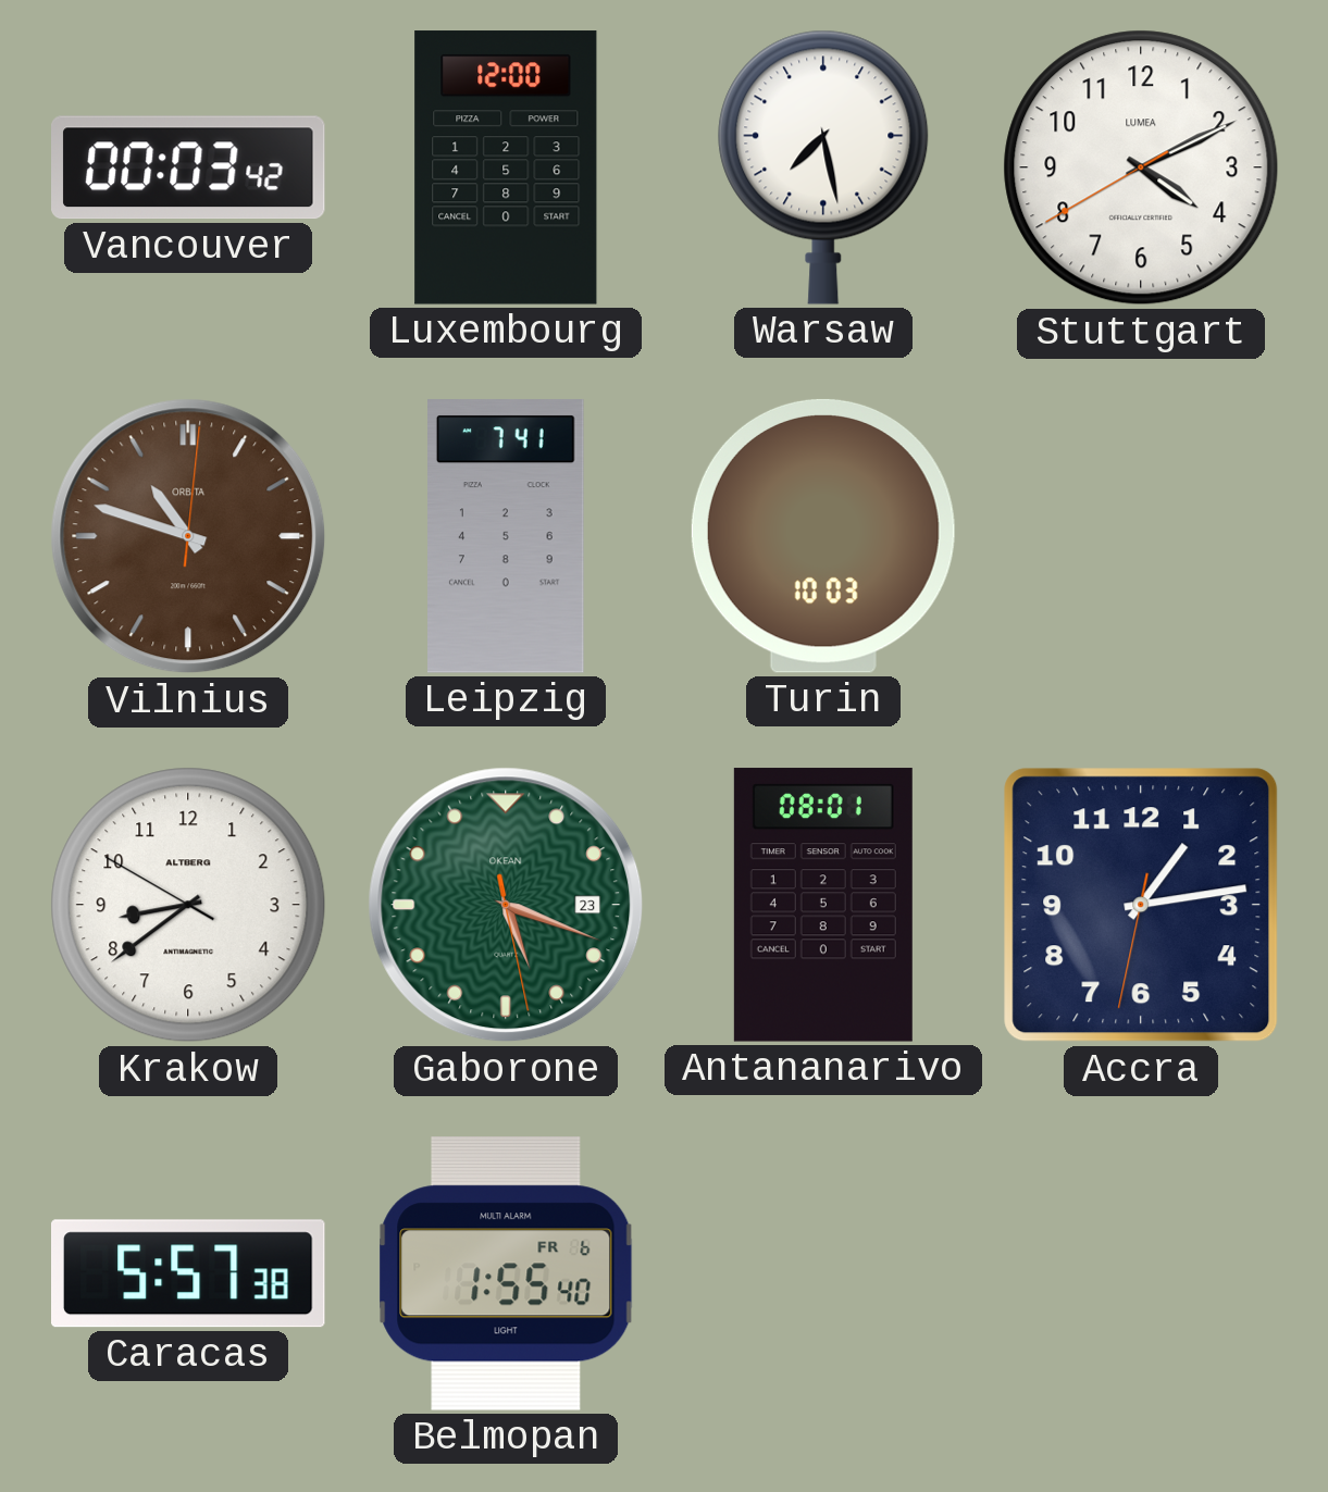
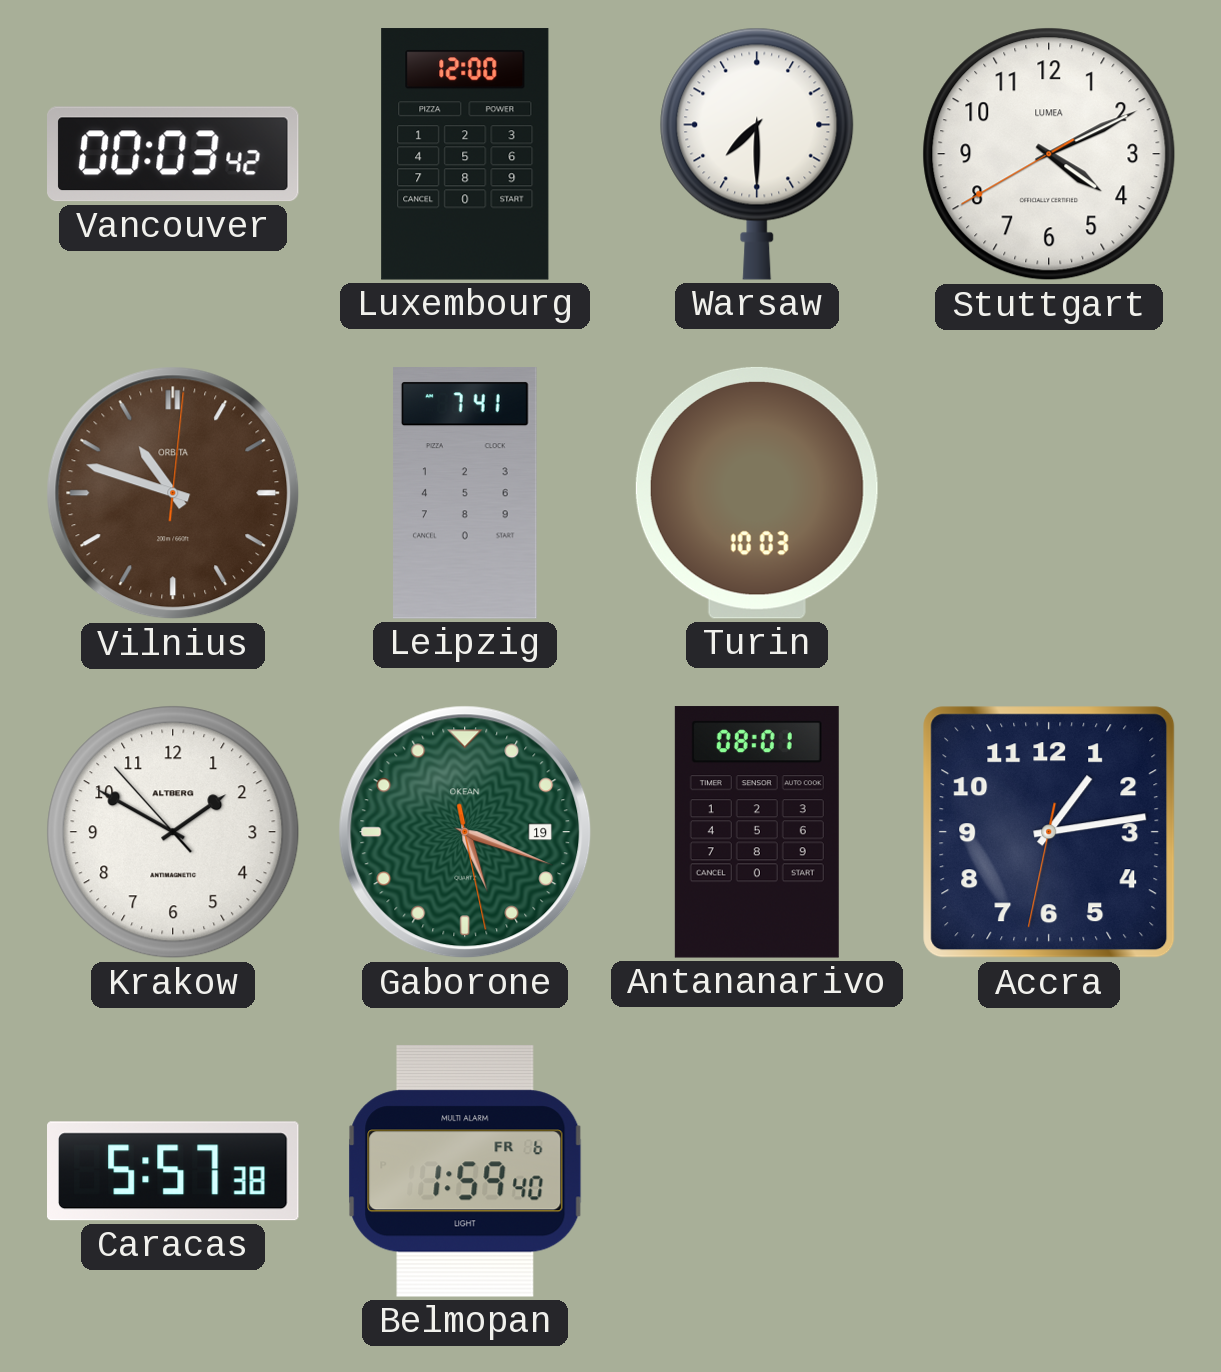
Warsaw: 7:28 -> 7:30
Krakow: 8:38 -> 1:49
Gaborone date: 23 -> 19
Belmopan: 1:55 -> 1:59
